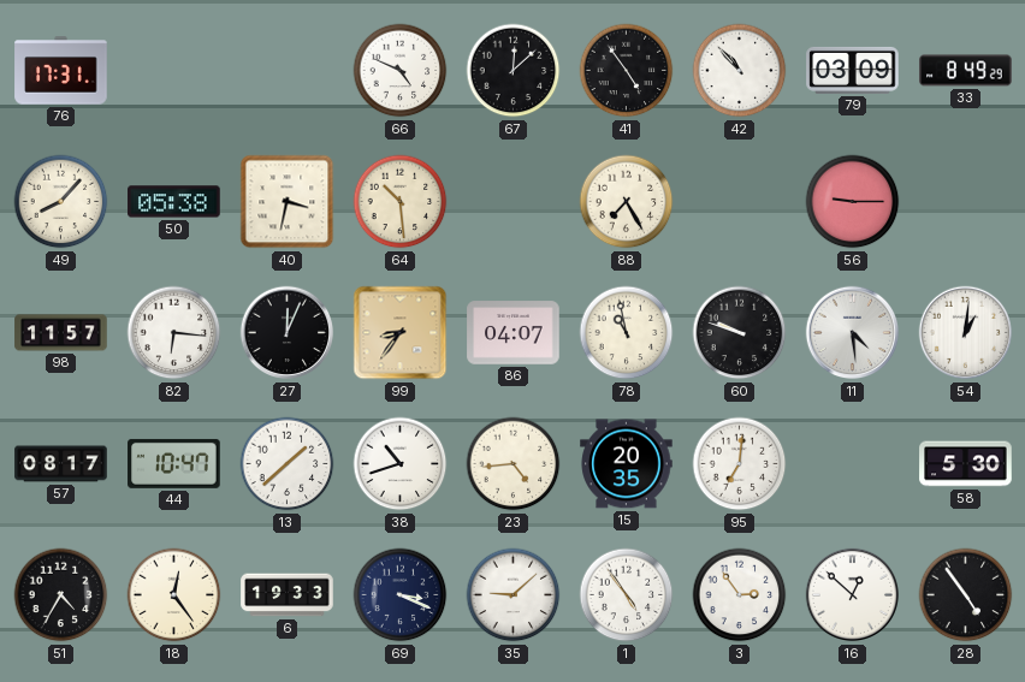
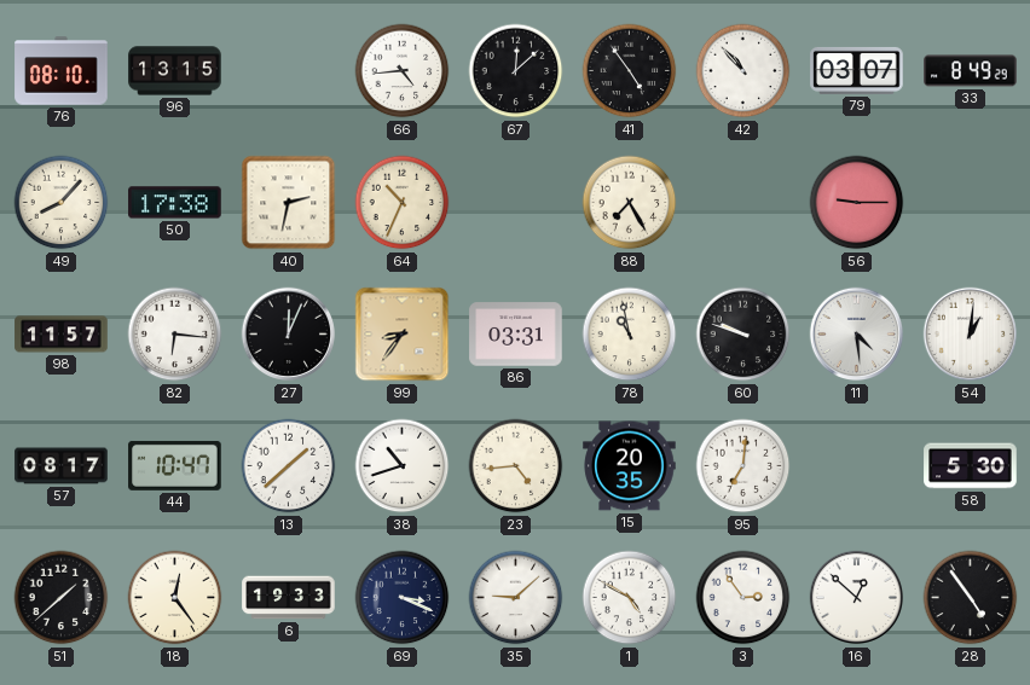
76: 17:31 -> 08:10
96: none -> 13:15
66: 4:49 -> 4:44
79: 03:09 -> 03:07
50: 05:38 -> 17:38
40: 3:32 -> 2:32
64: 10:29 -> 10:34
86: 04:07 -> 03:31
51: 4:35 -> 1:38
1: 4:54 -> 4:50
